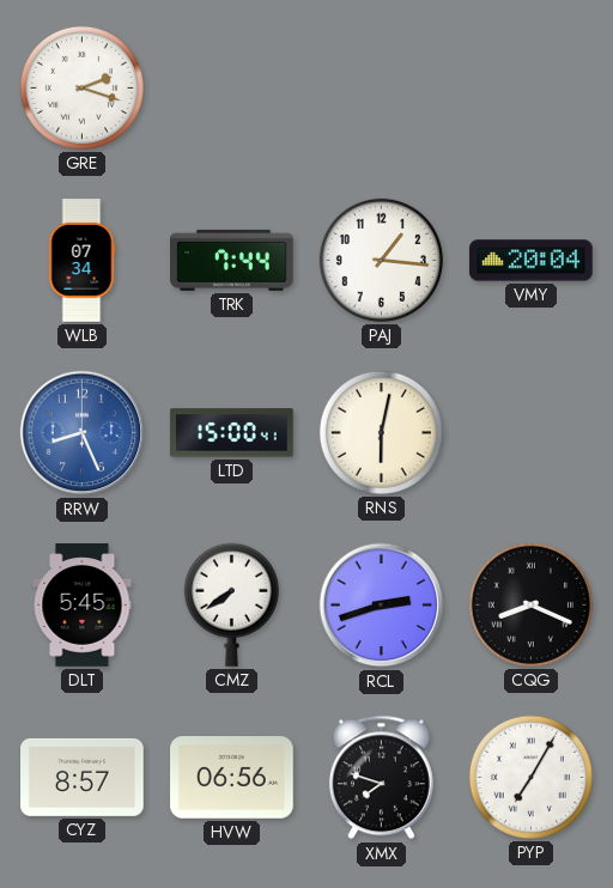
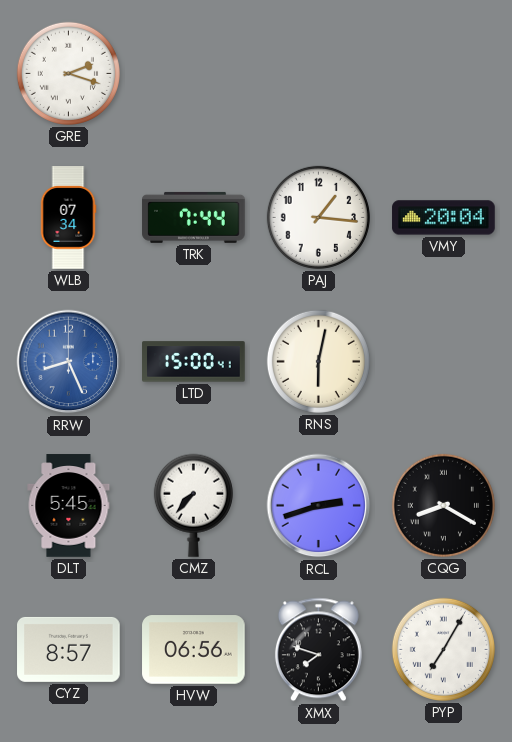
CMZ: 7:39 -> 7:37
CQG: 8:19 -> 8:20
